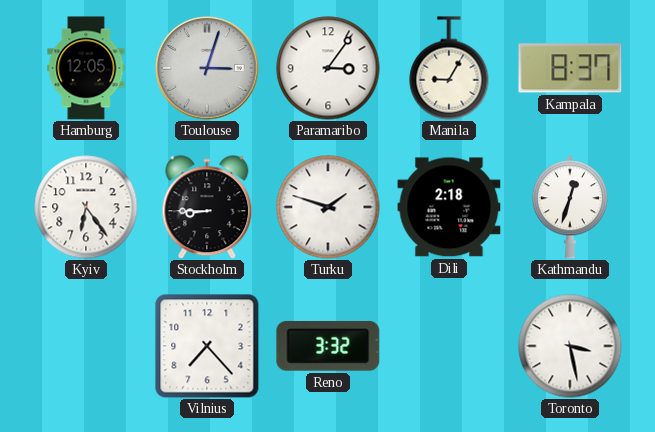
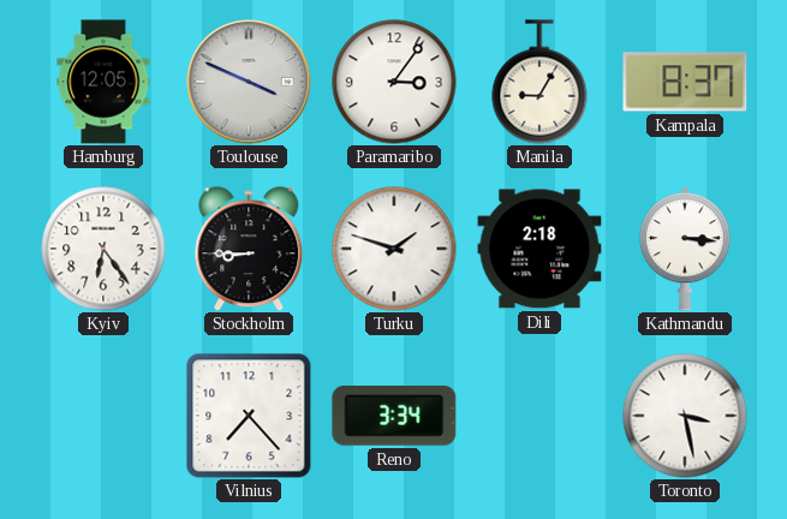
Toulouse: 3:03 -> 3:49
Kathmandu: 12:33 -> 3:16
Reno: 3:32 -> 3:34
